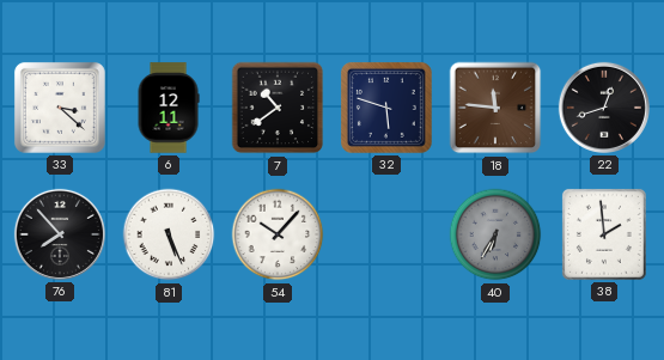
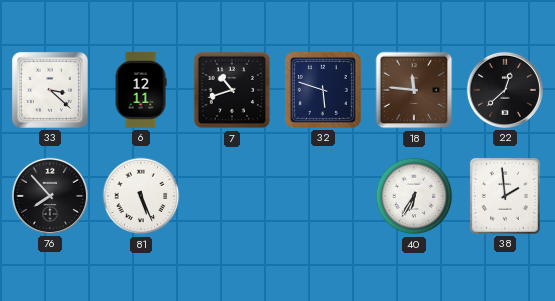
7: 10:39 -> 10:42
22: 12:42 -> 12:38
54: 10:07 -> none
40 dial: grey -> white
